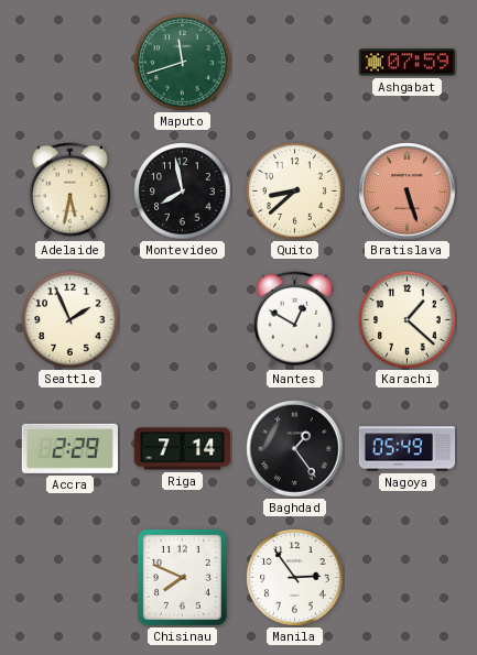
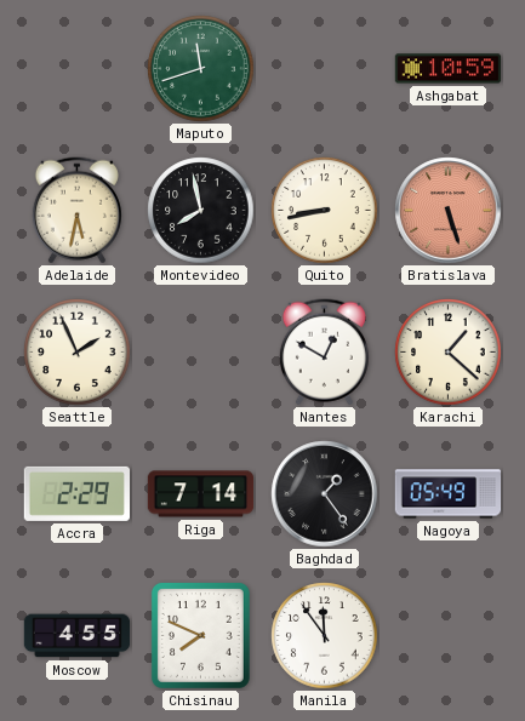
Ashgabat: 07:59 -> 10:59
Quito: 8:38 -> 8:43
Moscow: none -> 4:55
Manila: 2:54 -> 11:54
